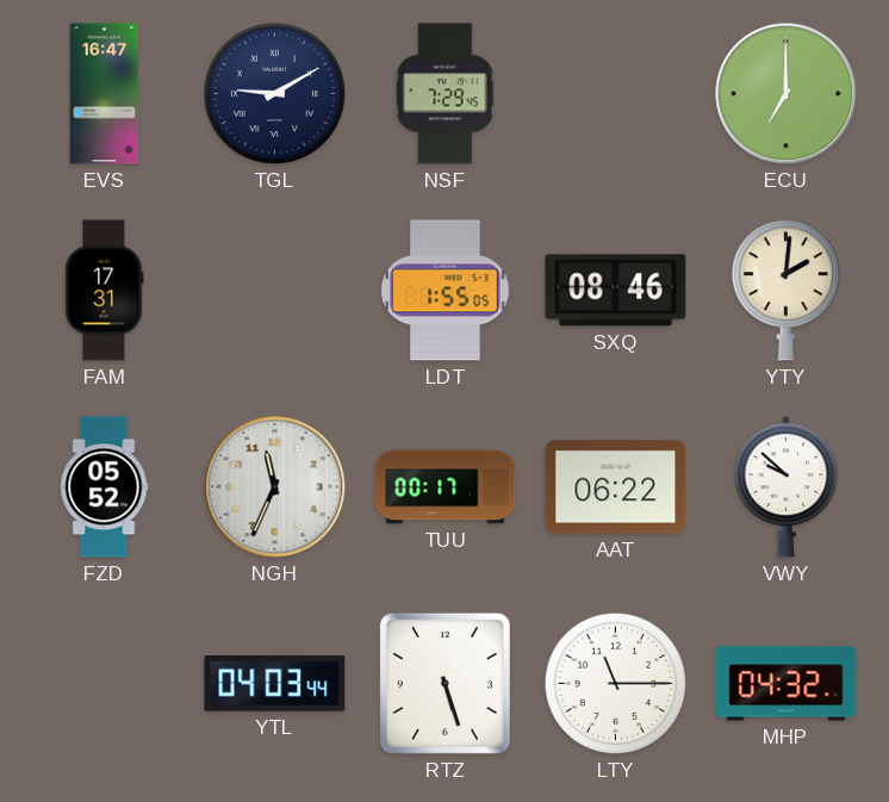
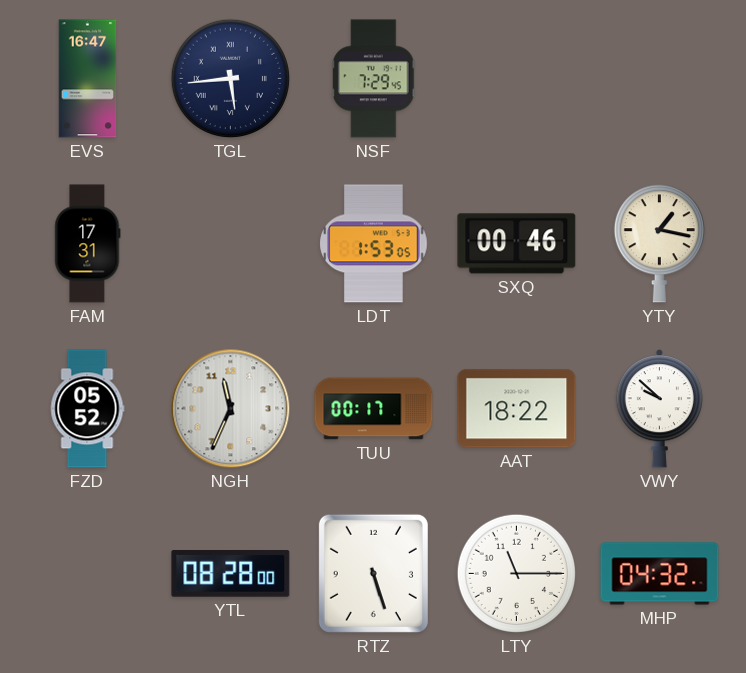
TGL: 9:10 -> 5:44
ECU: 7:00 -> none
LDT: 1:55 -> 1:53
SXQ: 08:46 -> 00:46
YTY: 2:01 -> 1:17
AAT: 06:22 -> 18:22
YTL: 04:03 -> 08:28
